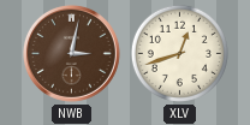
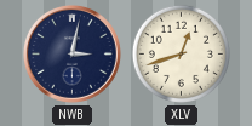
NWB dial: brown -> navy
